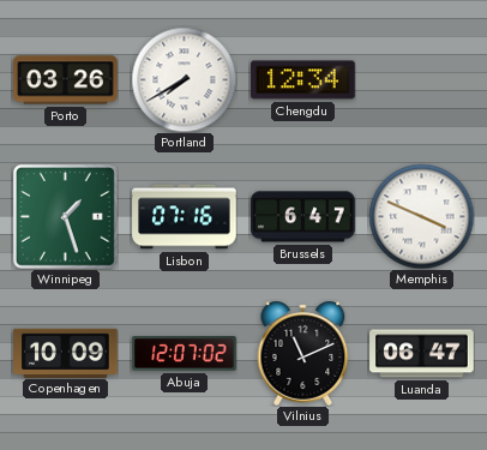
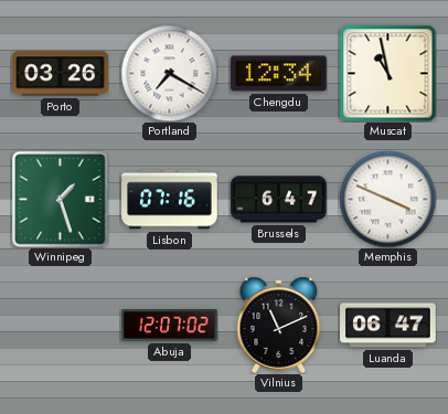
Portland: 7:40 -> 7:20
Muscat: none -> 10:58
Copenhagen: 10:09 -> none
